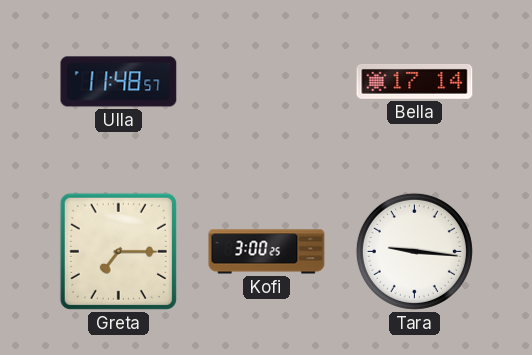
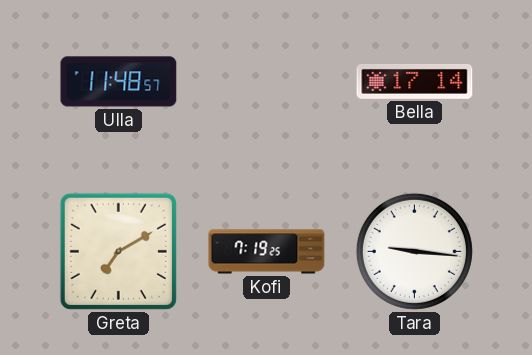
Greta: 7:15 -> 7:10
Kofi: 3:00 -> 7:19
